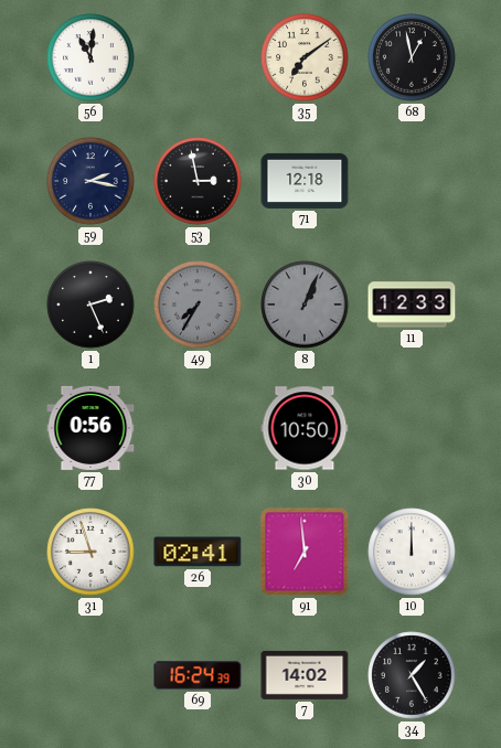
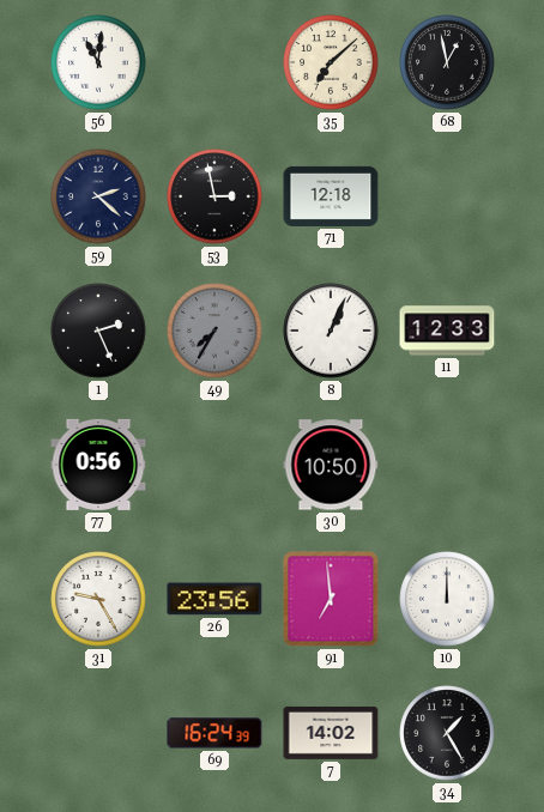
35: 7:09 -> 7:08
59: 2:17 -> 2:22
8 dial: grey -> white
31: 8:57 -> 9:25
26: 02:41 -> 23:56
